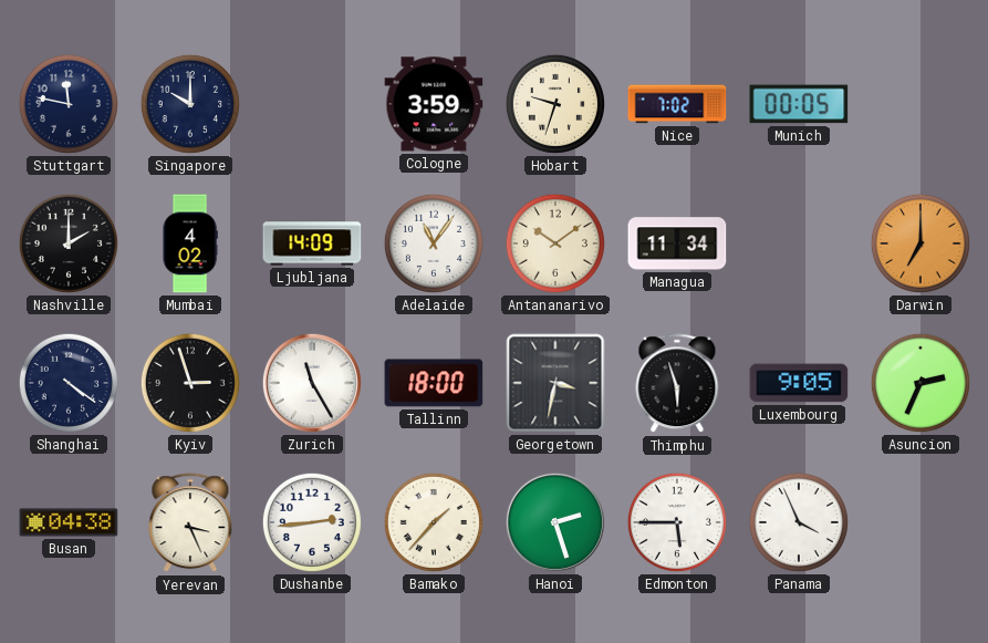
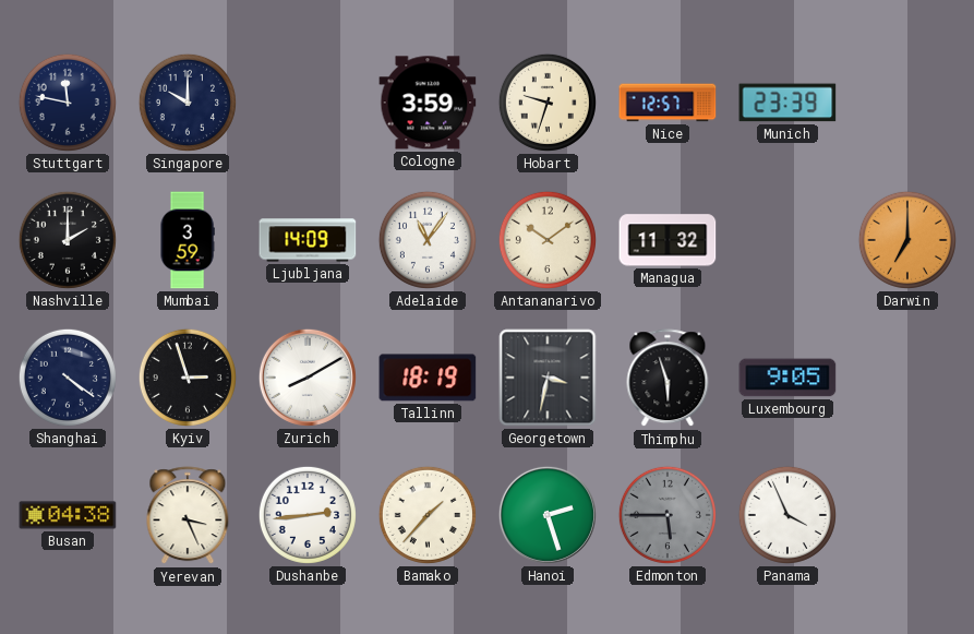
Nice: 7:02 -> 12:57
Munich: 00:05 -> 23:39
Mumbai: 4:02 -> 3:59
Managua: 11:34 -> 11:32
Zurich: 11:25 -> 8:10
Tallinn: 18:00 -> 18:19
Asuncion: 2:34 -> none
Edmonton dial: white -> grey
